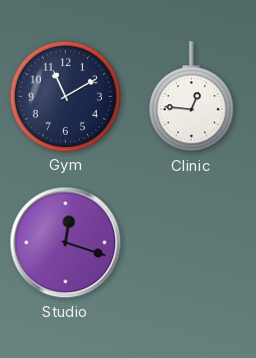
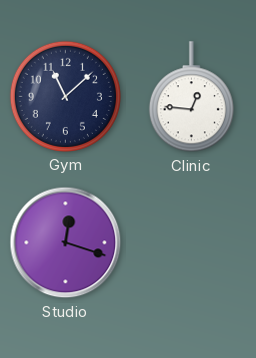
Gym: 11:10 -> 11:08
